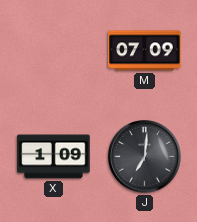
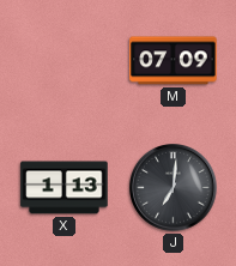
X: 1:09 -> 1:13
